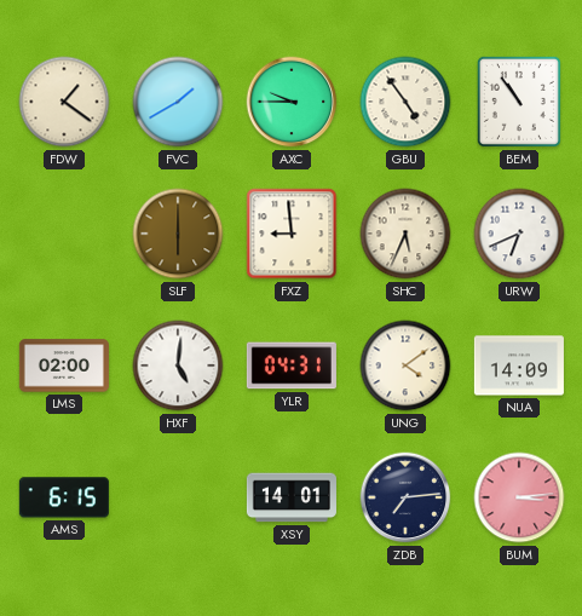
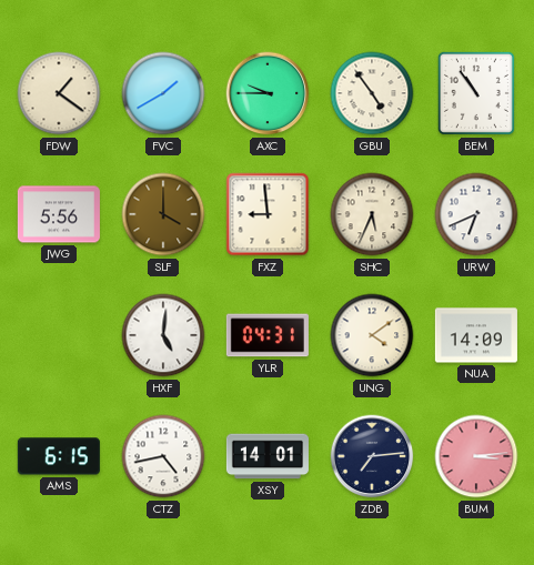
JWG: none -> 5:56
SLF: 6:00 -> 4:00
LMS: 02:00 -> none
CTZ: none -> 4:43
